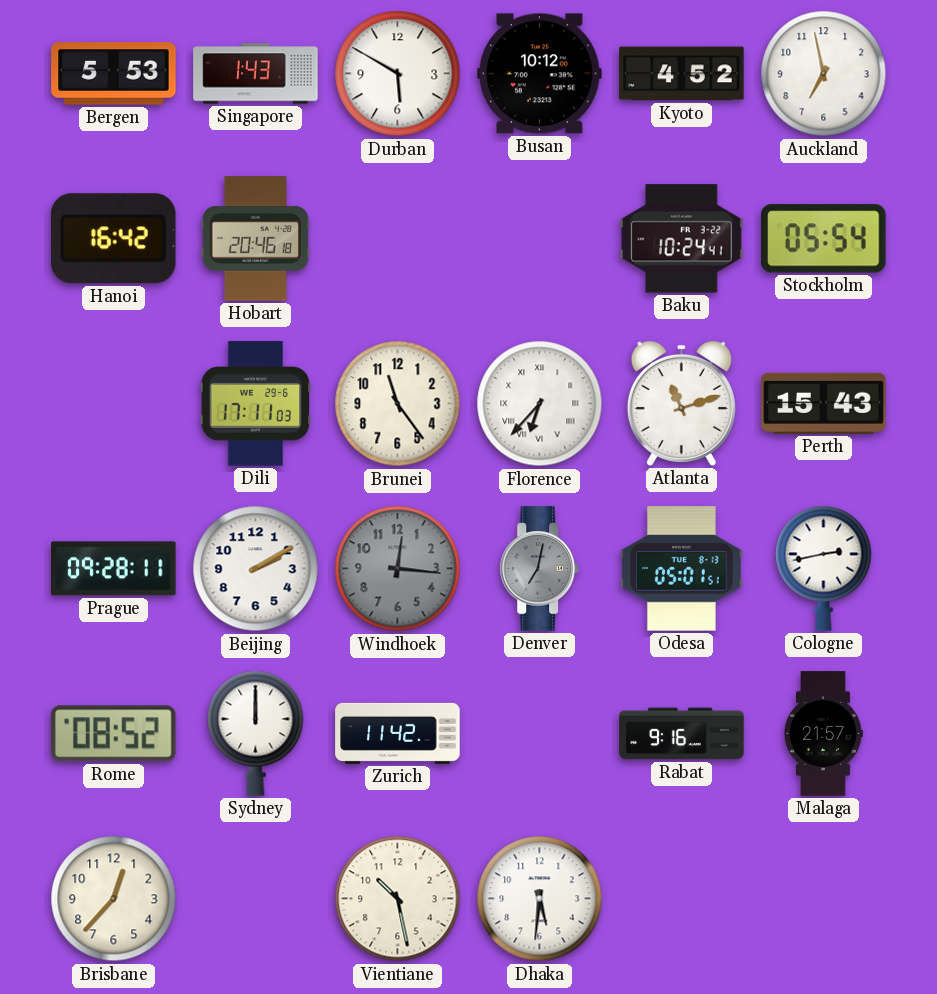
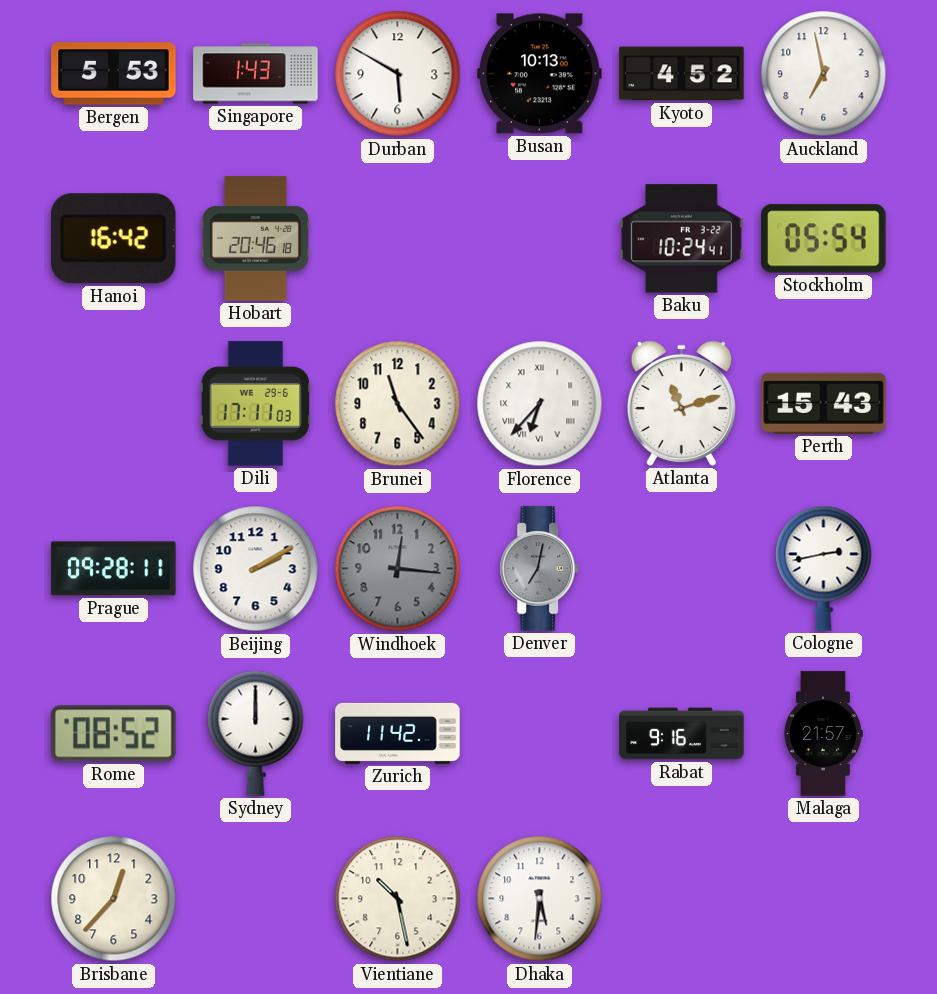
Busan: 10:12 -> 10:13
Odesa: 05:01 -> none
